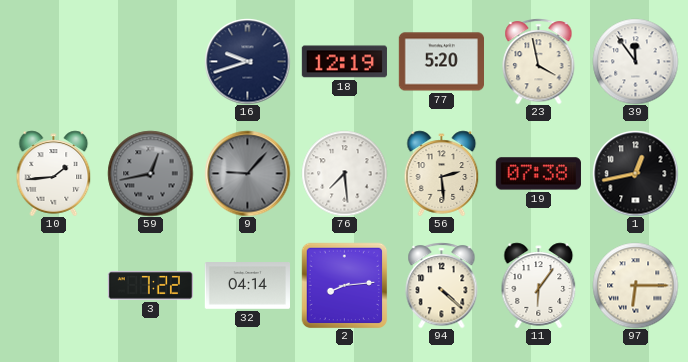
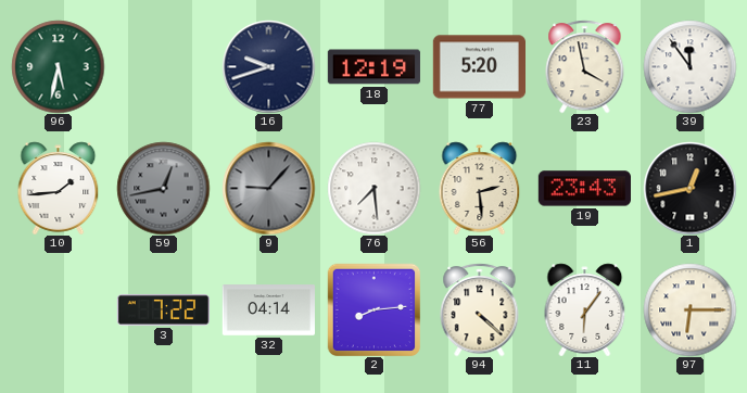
96: none -> 5:32
19: 07:38 -> 23:43
